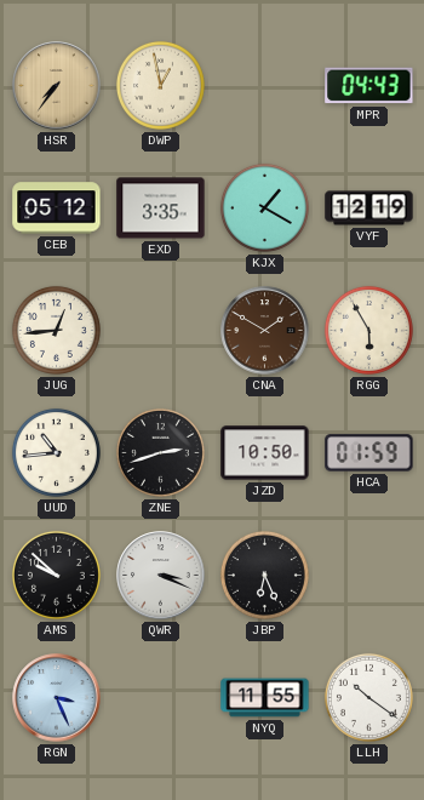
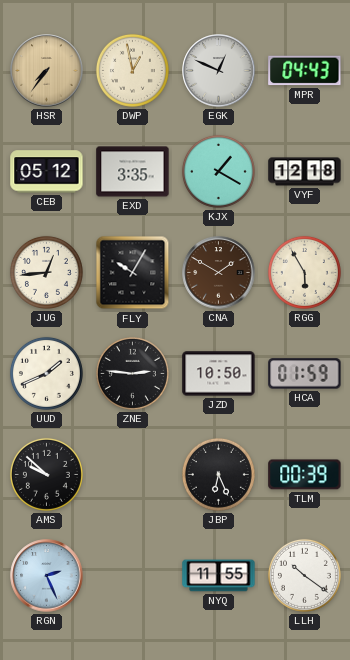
EGK: none -> 12:49
VYF: 12:19 -> 12:18
FLY: none -> 10:05
UUD: 10:44 -> 1:41
ZNE: 2:42 -> 2:46
QWR: 3:19 -> none
TLM: none -> 00:39
RGN: 3:26 -> 2:26
